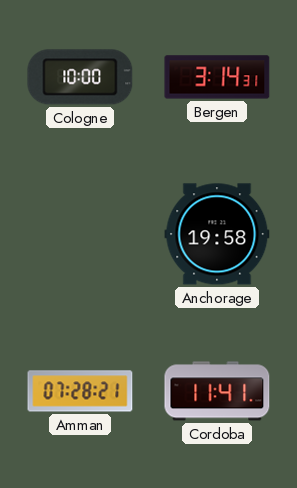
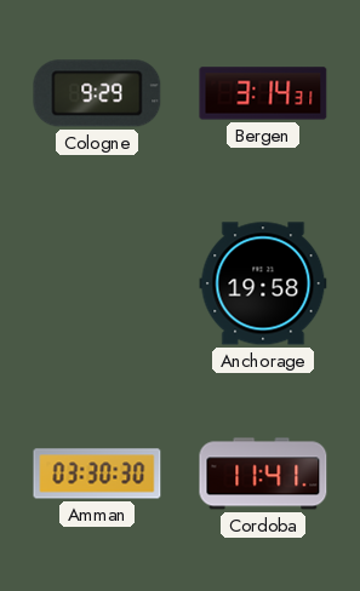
Cologne: 10:00 -> 9:29
Amman: 07:28 -> 03:30
